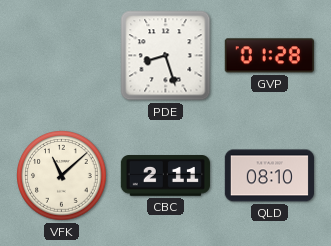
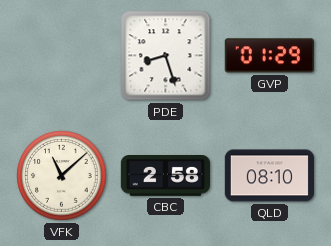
GVP: 01:28 -> 01:29
CBC: 2:11 -> 2:58
